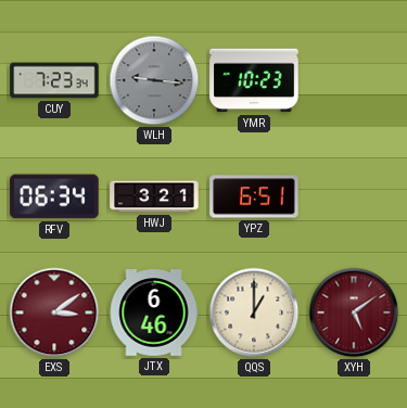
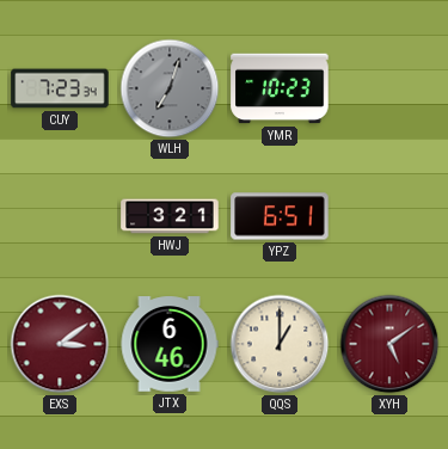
WLH: 9:16 -> 7:03
RFV: 06:34 -> none
